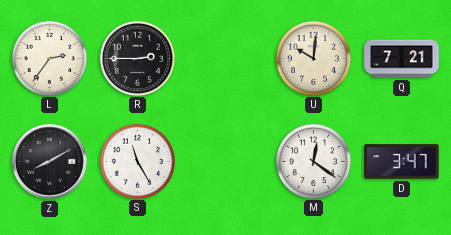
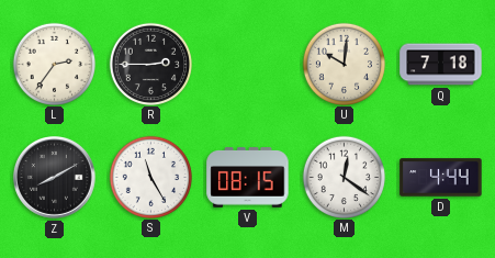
Q: 7:21 -> 7:18
V: none -> 08:15
D: 3:47 -> 4:44
